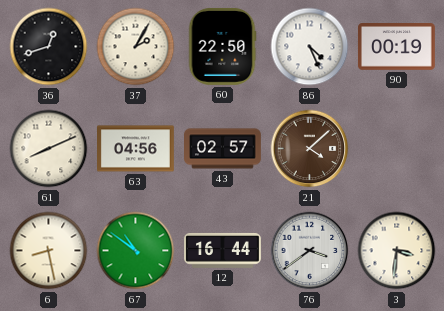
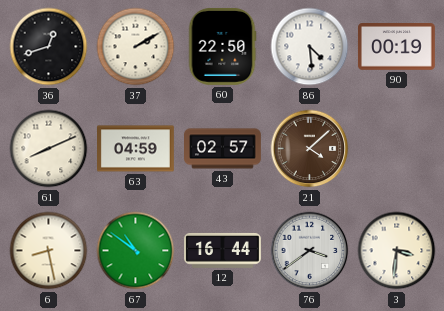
37: 2:05 -> 2:10
86: 4:26 -> 4:29
63: 04:56 -> 04:59
